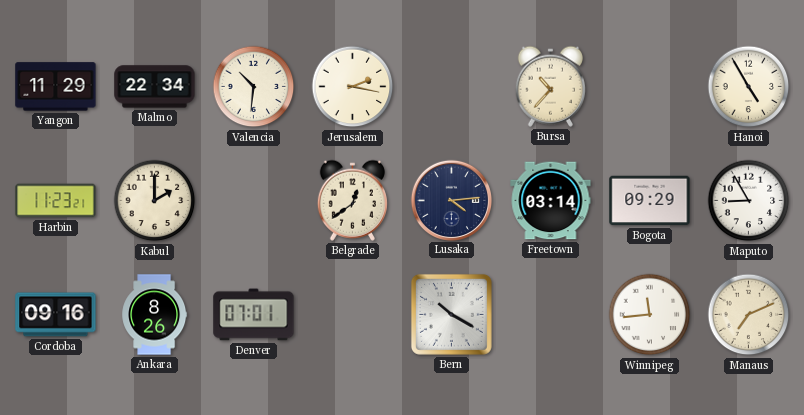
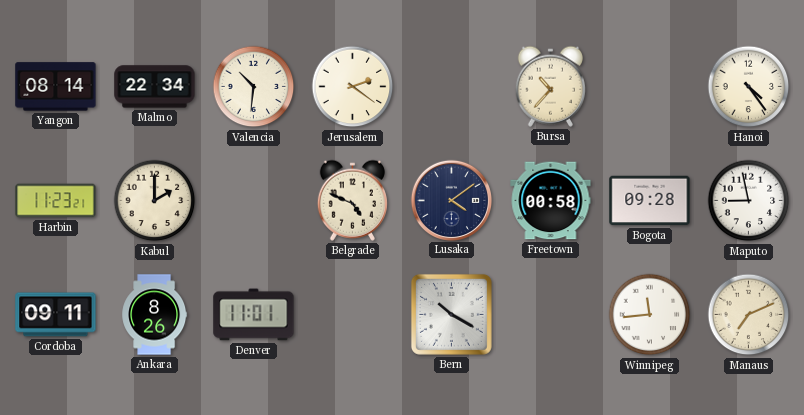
Yangon: 11:29 -> 08:14
Jerusalem: 2:17 -> 2:21
Hanoi: 4:55 -> 4:24
Belgrade: 12:39 -> 4:49
Lusaka: 4:14 -> 4:09
Freetown: 03:14 -> 00:58
Bogota: 09:29 -> 09:28
Maputo: 8:55 -> 8:58
Cordoba: 09:16 -> 09:11
Denver: 07:01 -> 11:01
